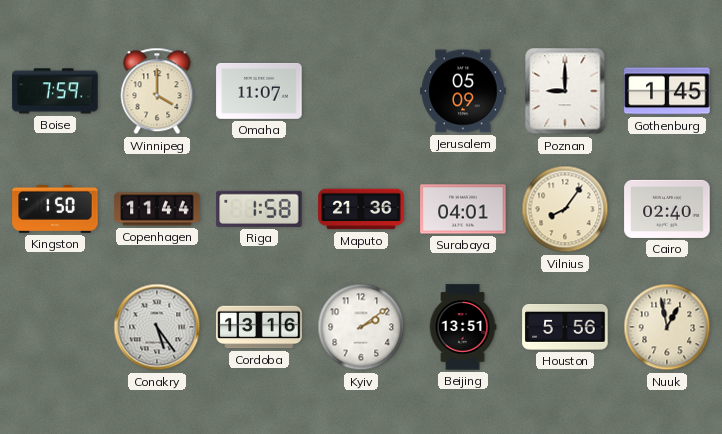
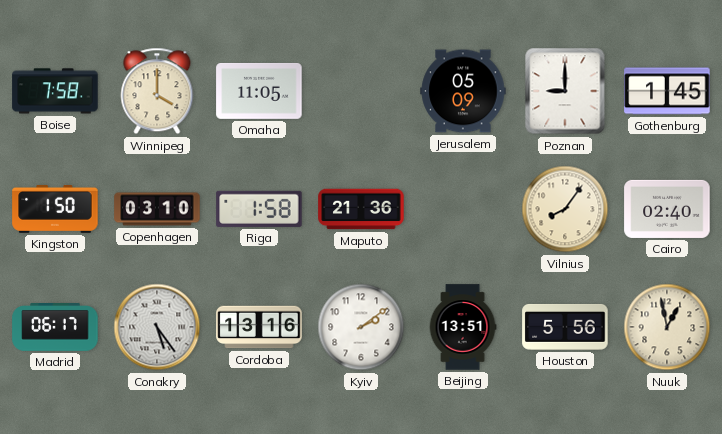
Boise: 7:59 -> 7:58
Omaha: 11:07 -> 11:05
Copenhagen: 11:44 -> 03:10
Surabaya: 04:01 -> none
Madrid: none -> 06:17
